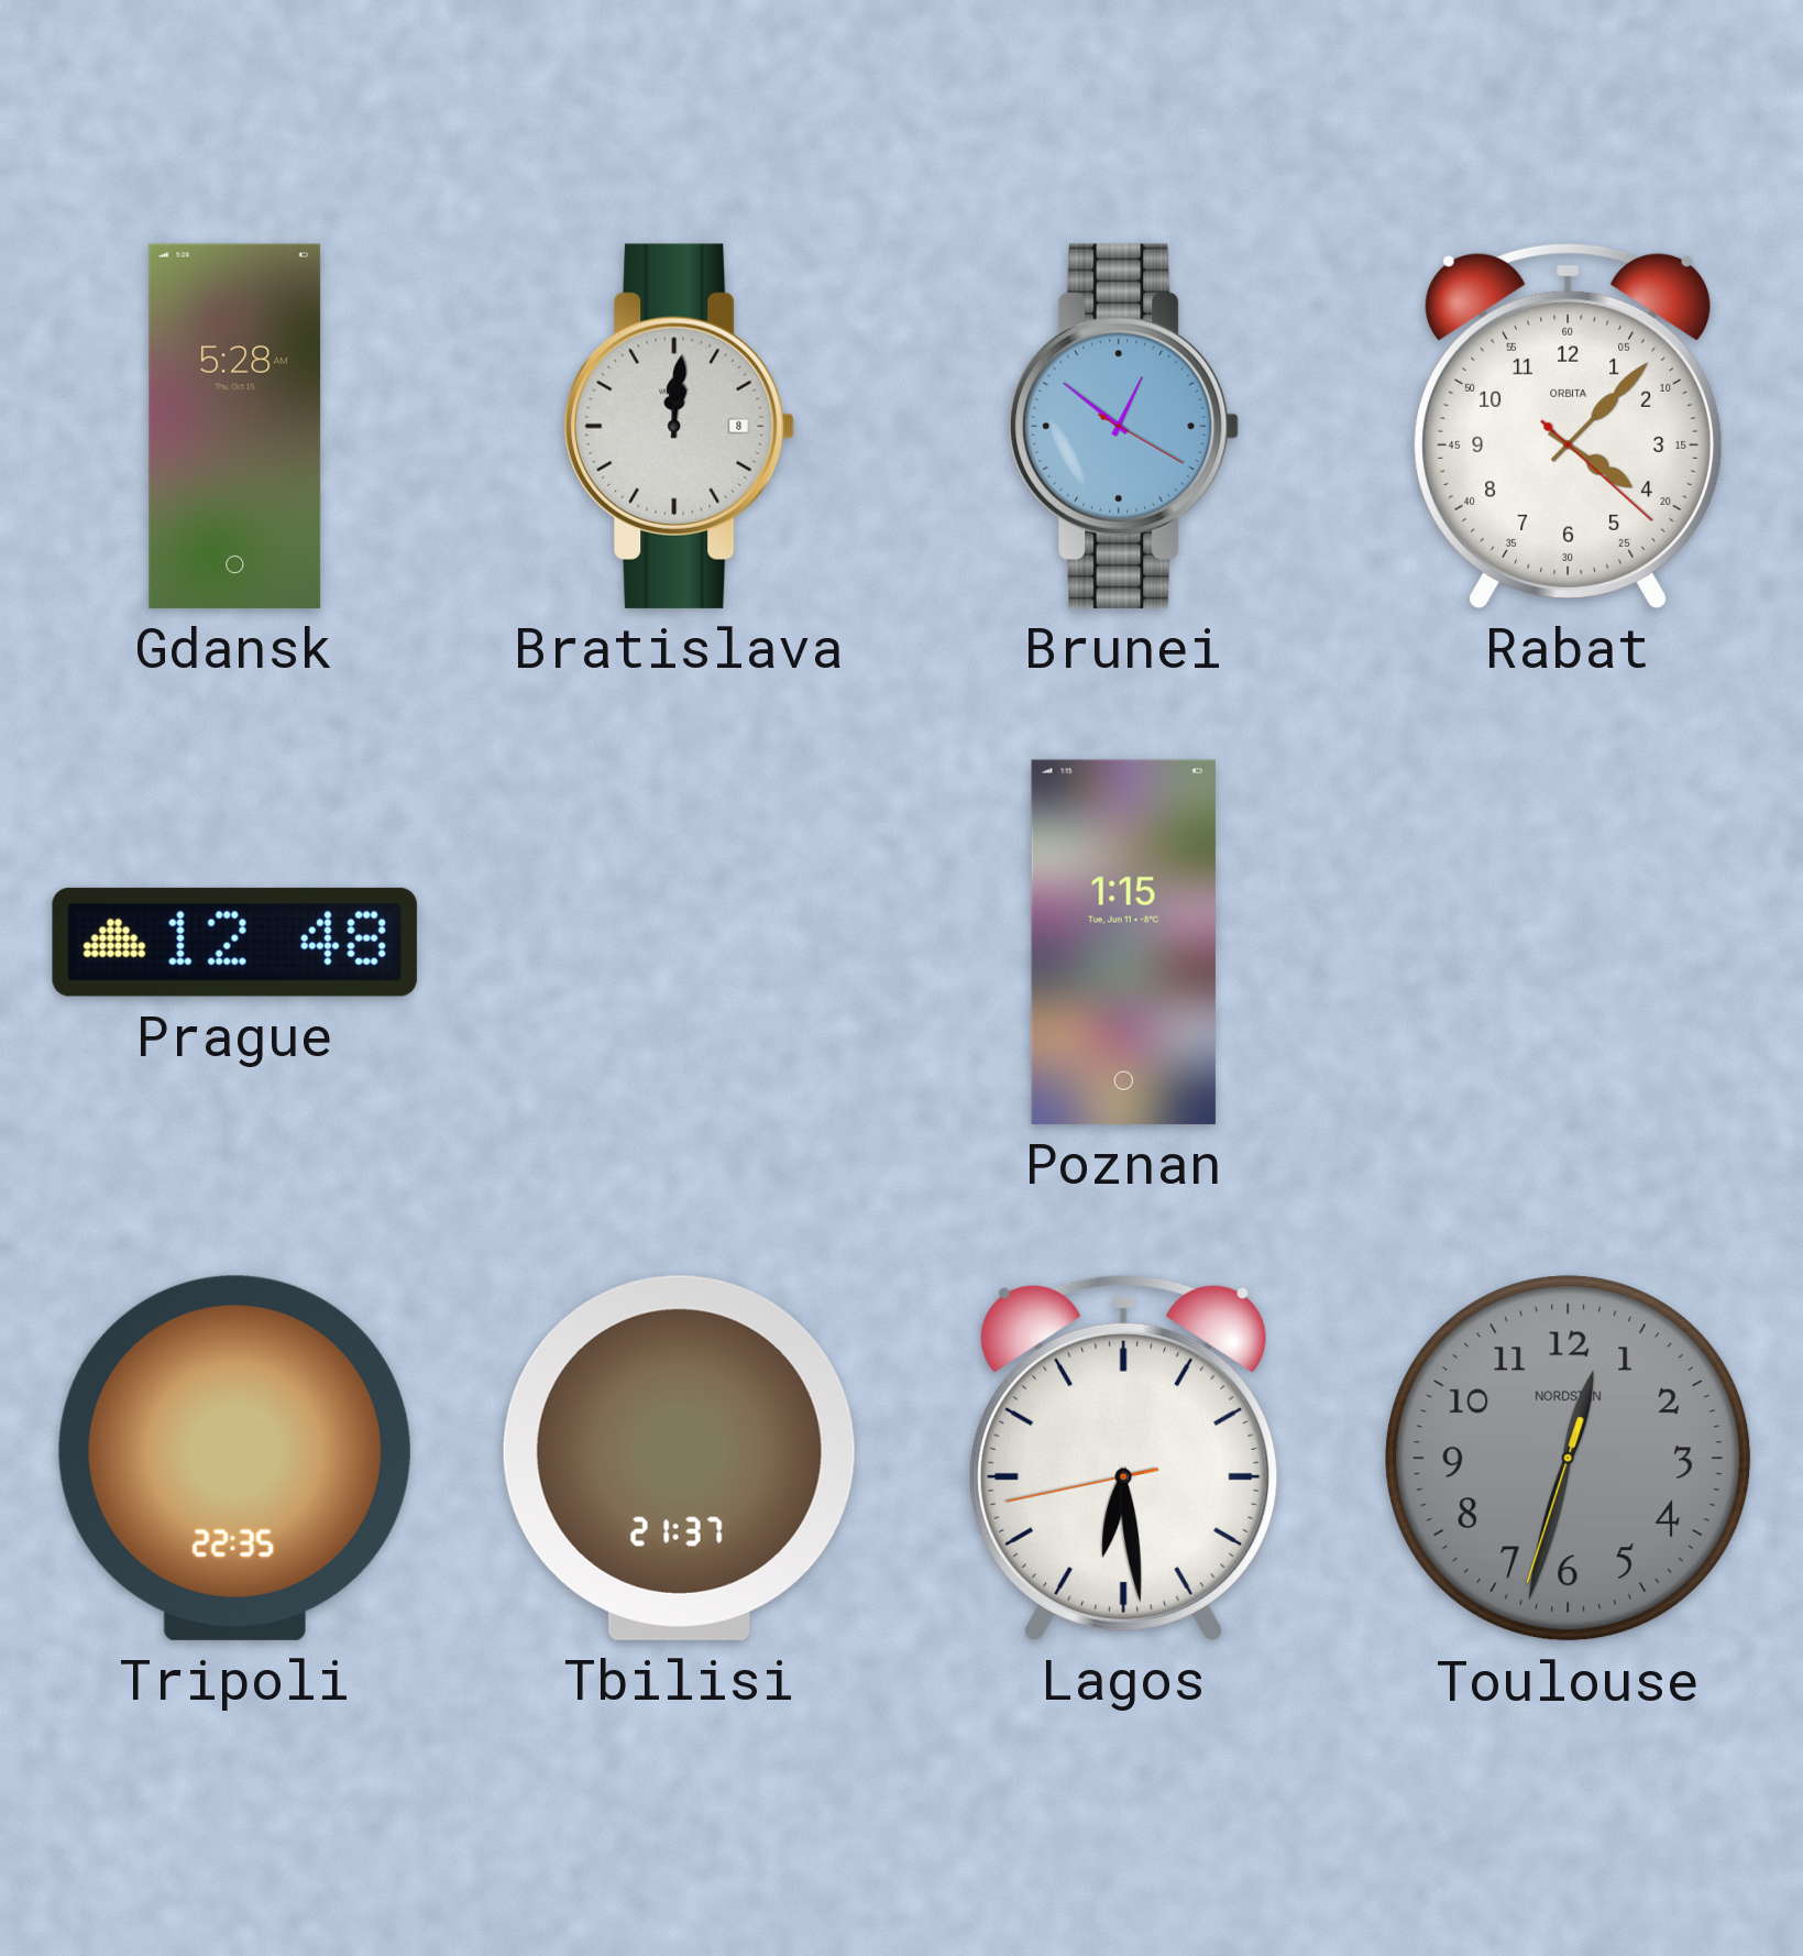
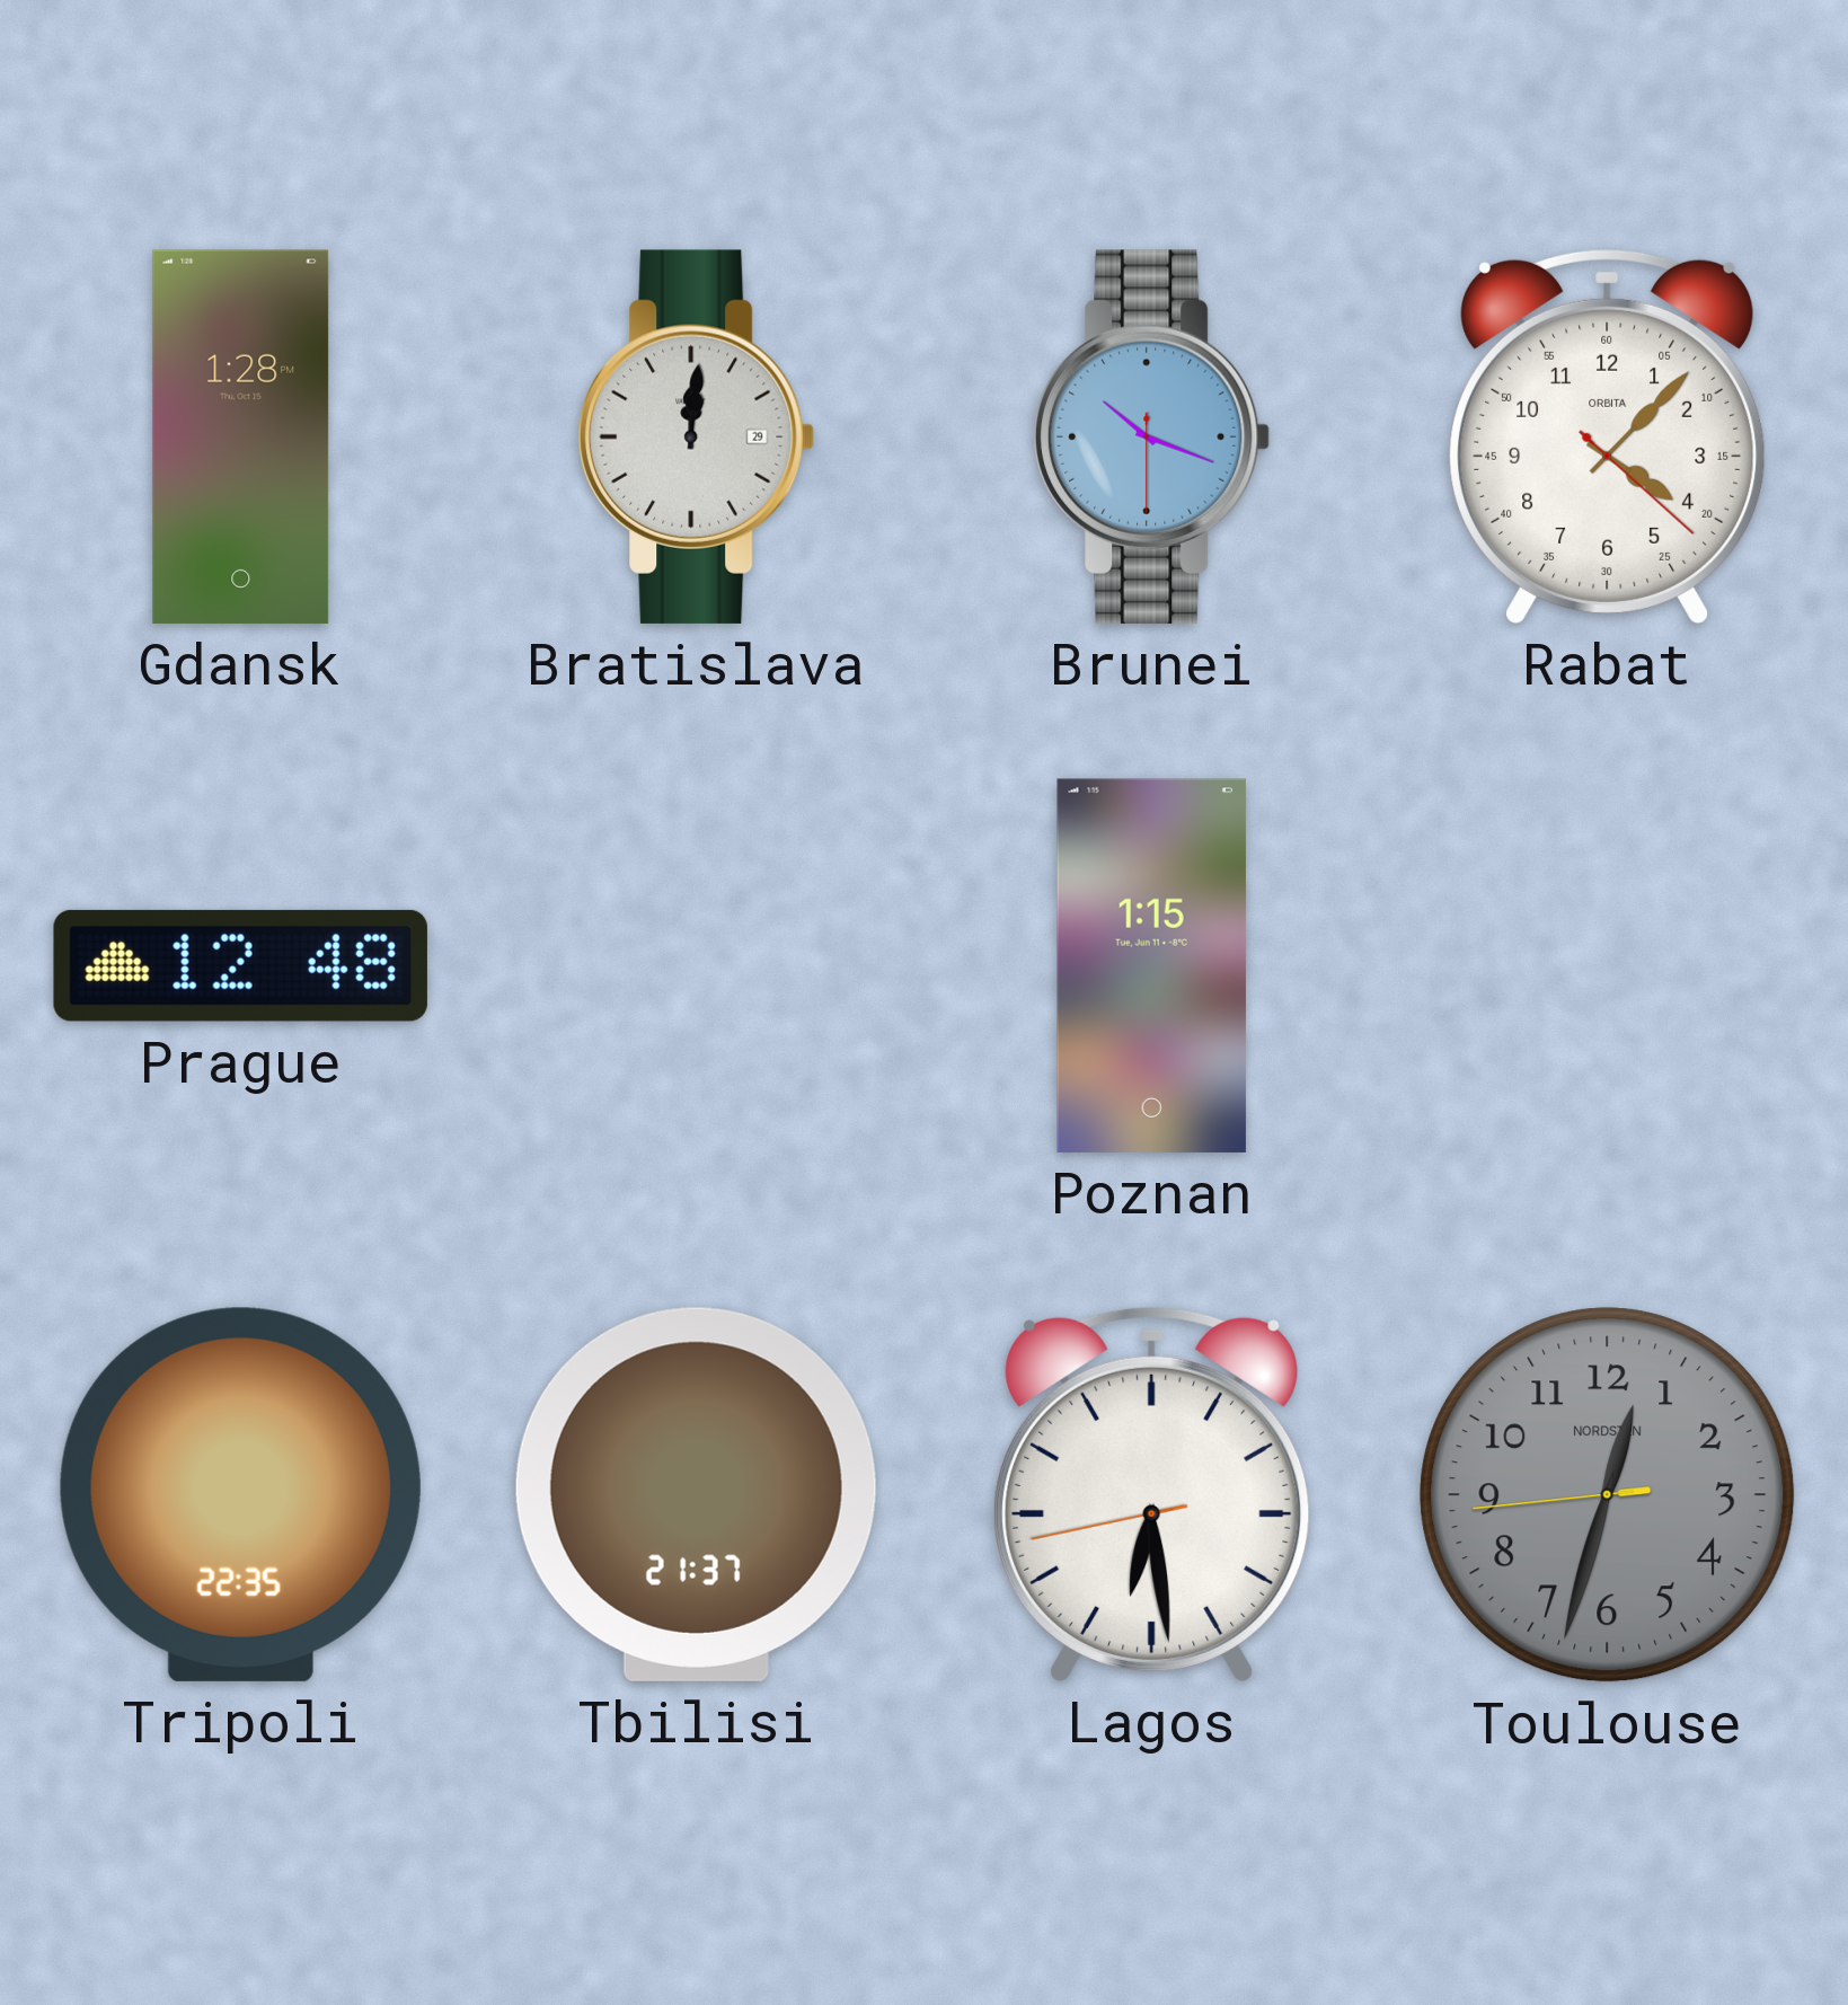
Gdansk: 5:28 -> 1:28
Bratislava date: 8 -> 29
Brunei: 12:51 -> 10:18
Toulouse: 12:32:33 -> 12:32:44
